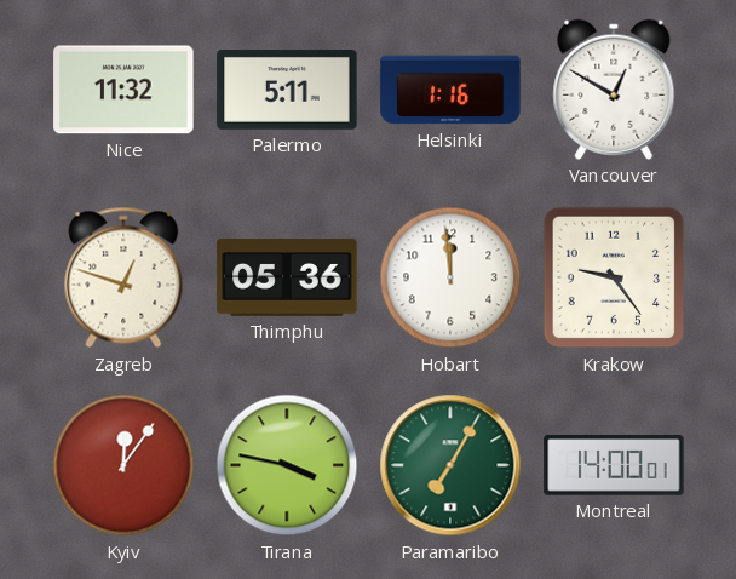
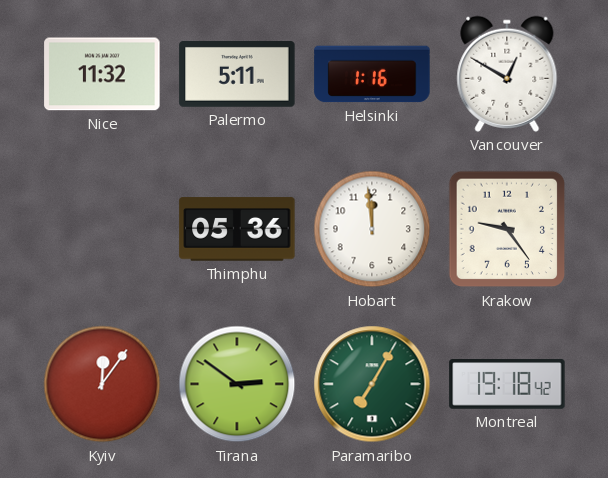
Zagreb: 12:48 -> none
Tirana: 3:47 -> 2:51
Montreal: 14:00 -> 19:18
